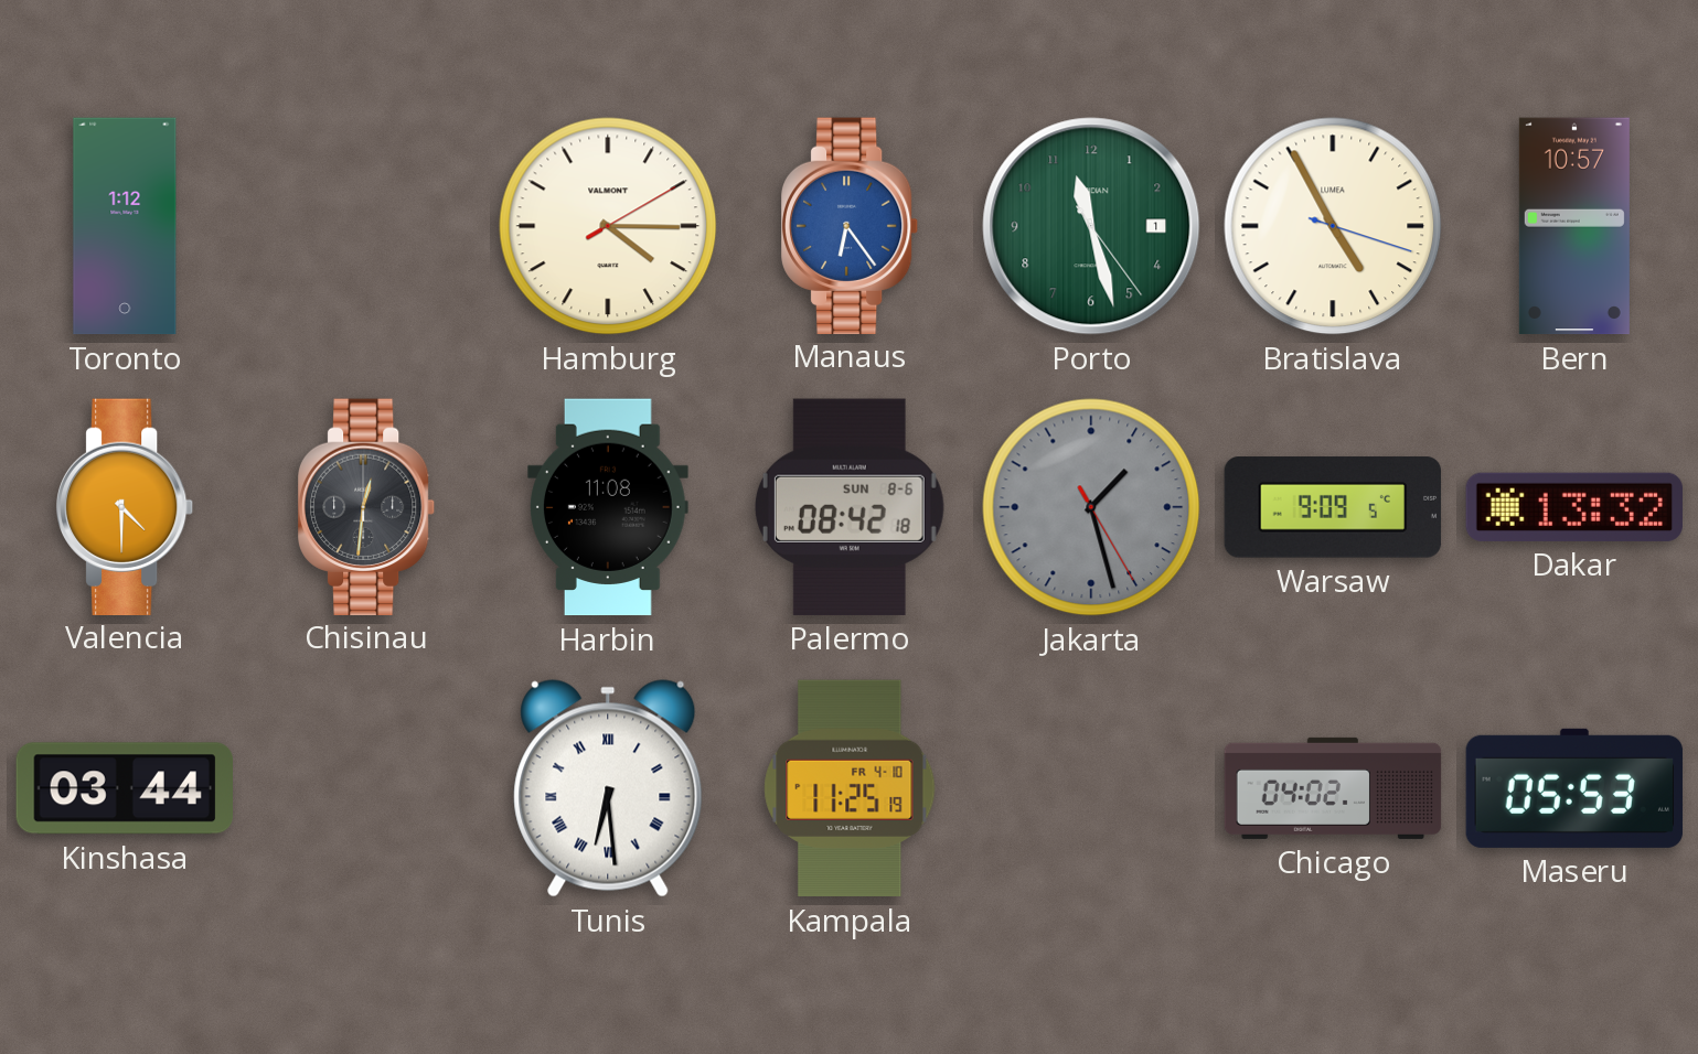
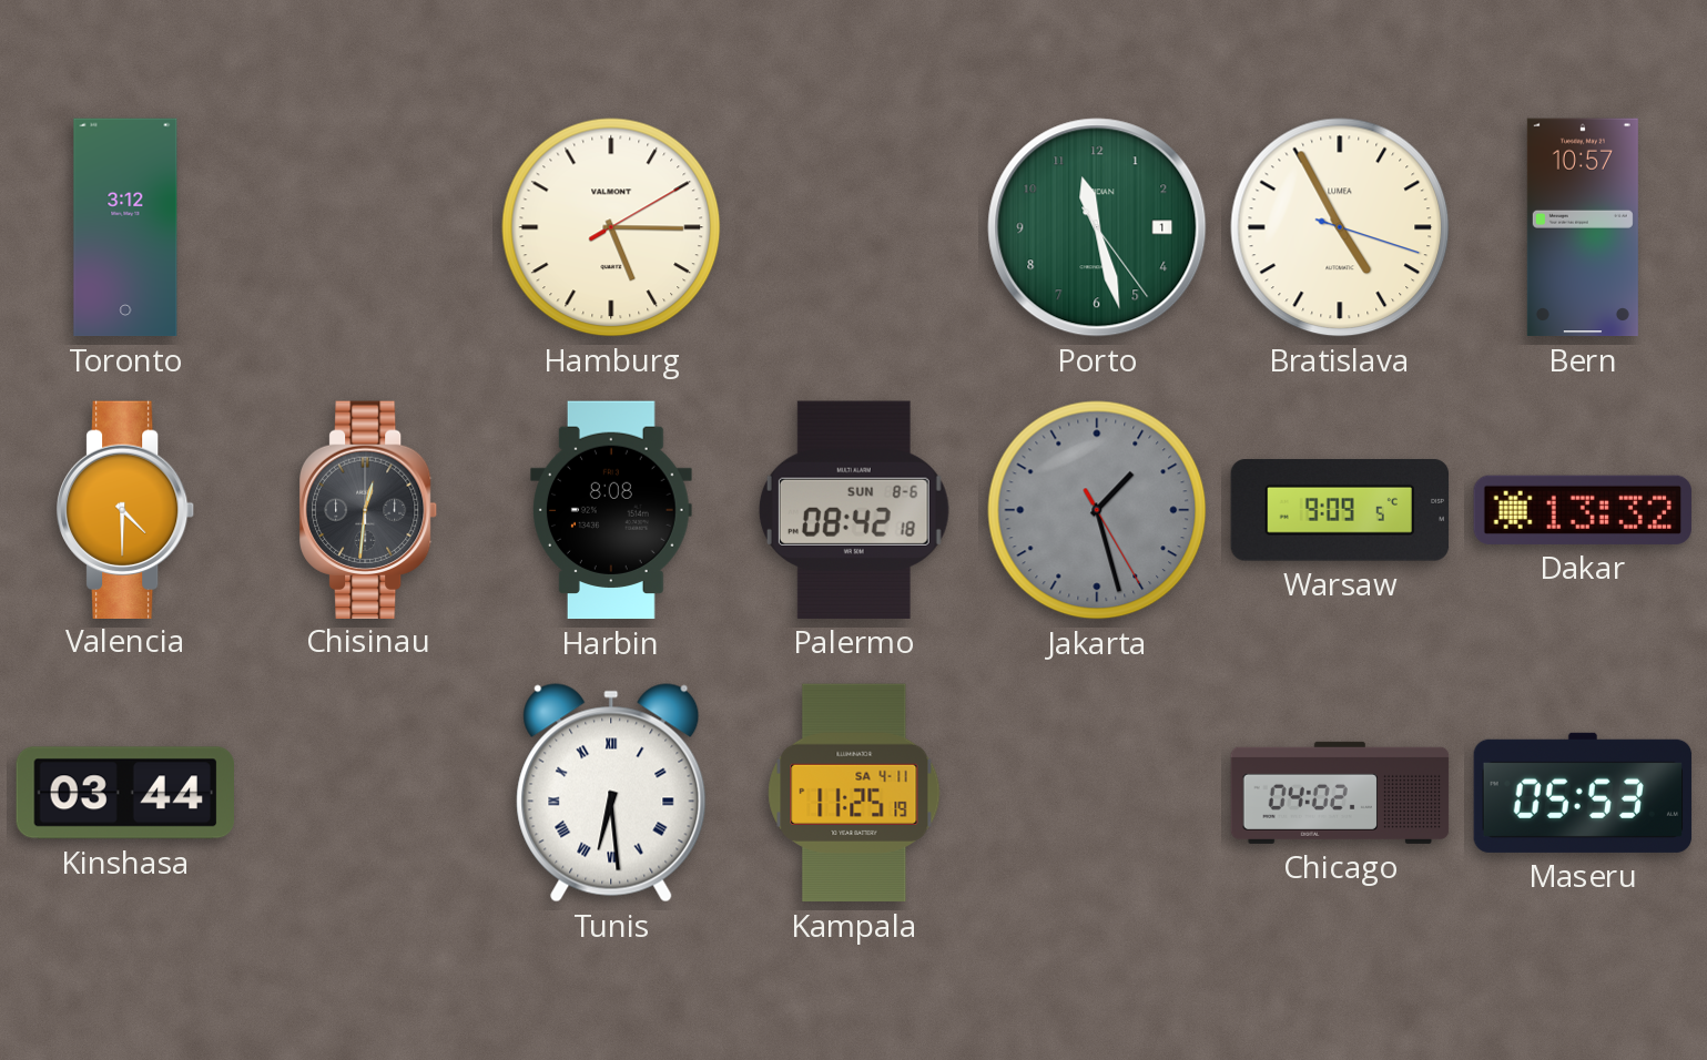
Toronto: 1:12 -> 3:12
Hamburg: 4:15 -> 5:15
Manaus: 6:24 -> none
Harbin: 11:08 -> 8:08
Kampala date: FR 4-10 -> SA 4-11
